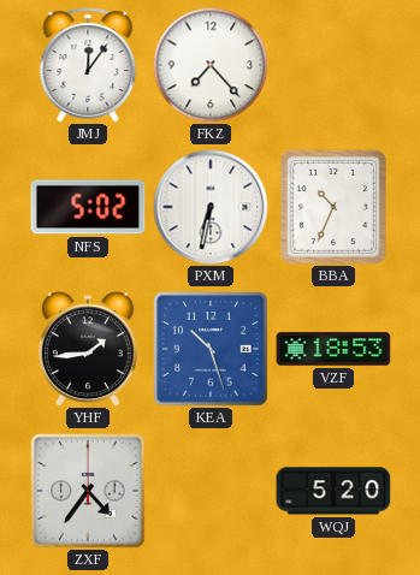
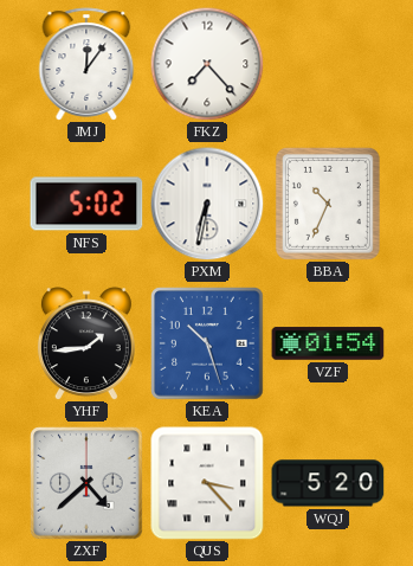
VZF: 18:53 -> 01:54
ZXF: 4:36 -> 4:38
QUS: none -> 3:23
